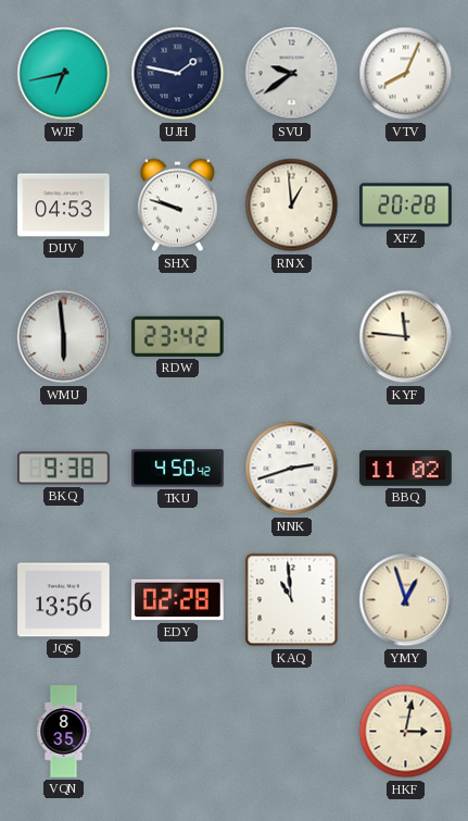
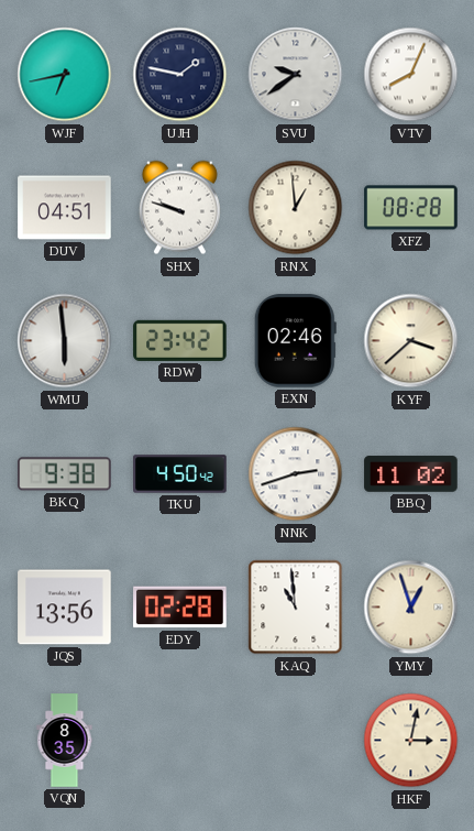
DUV: 04:53 -> 04:51
XFZ: 20:28 -> 08:28
EXN: none -> 02:46
KYF: 11:46 -> 3:38
